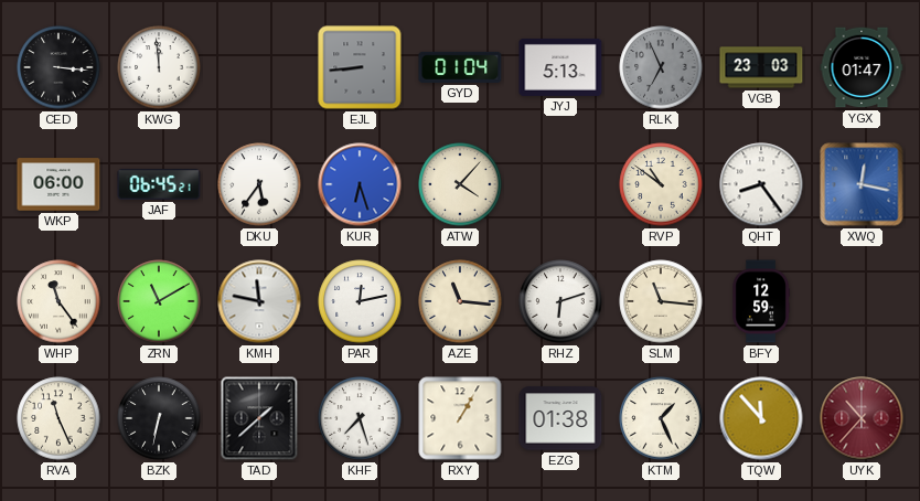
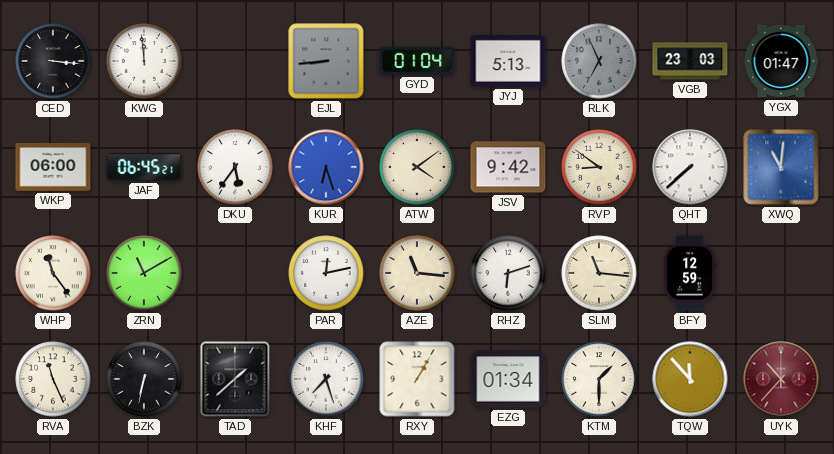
ATW: 4:07 -> 4:09
JSV: none -> 9:42
RVP: 10:51 -> 8:51
QHT: 8:24 -> 7:38
XWQ: 12:17 -> 11:01
KMH: 11:47 -> none
EZG: 01:38 -> 01:34
KTM: 1:26 -> 1:30
